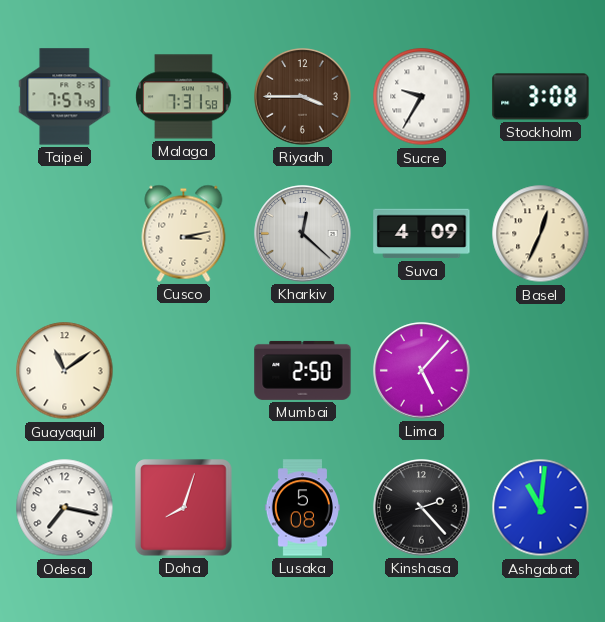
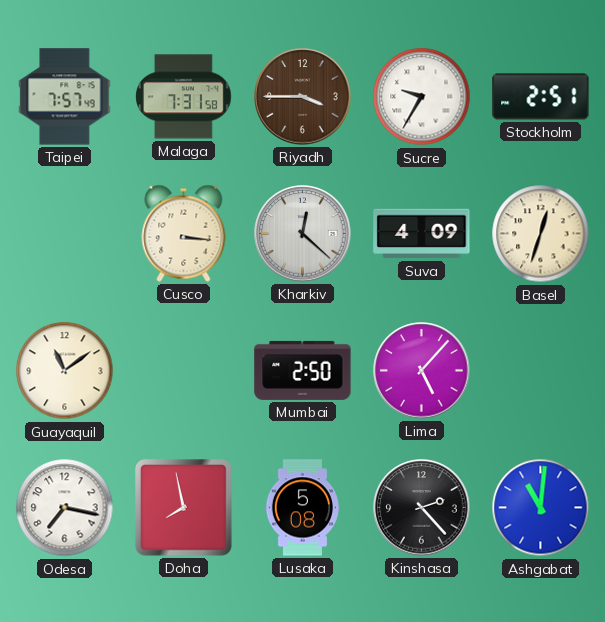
Stockholm: 3:08 -> 2:51
Cusco: 3:13 -> 3:16
Basel: 12:34 -> 12:33
Doha: 8:03 -> 7:58
